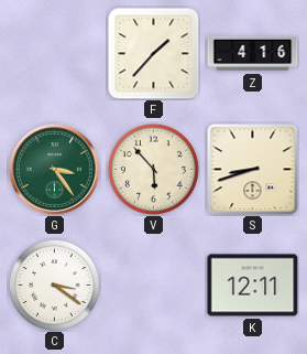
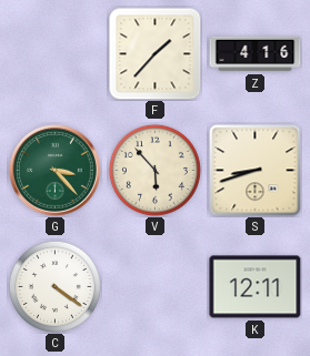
G: 3:24 -> 3:23
C: 3:21 -> 4:21
